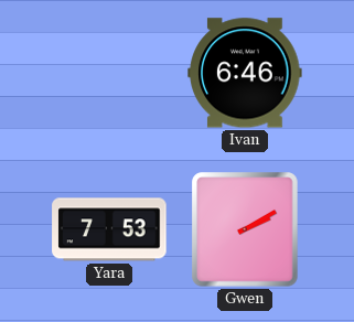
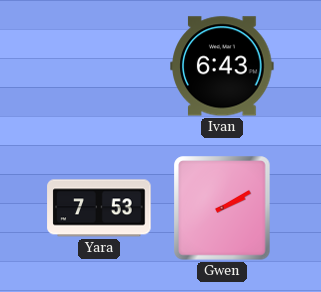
Ivan: 6:46 -> 6:43
